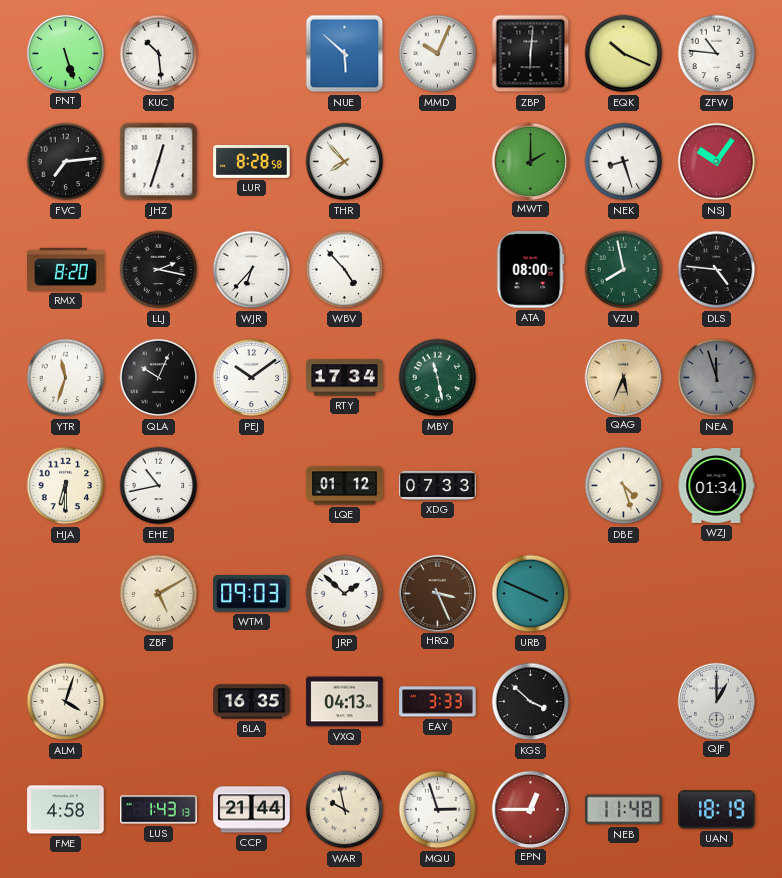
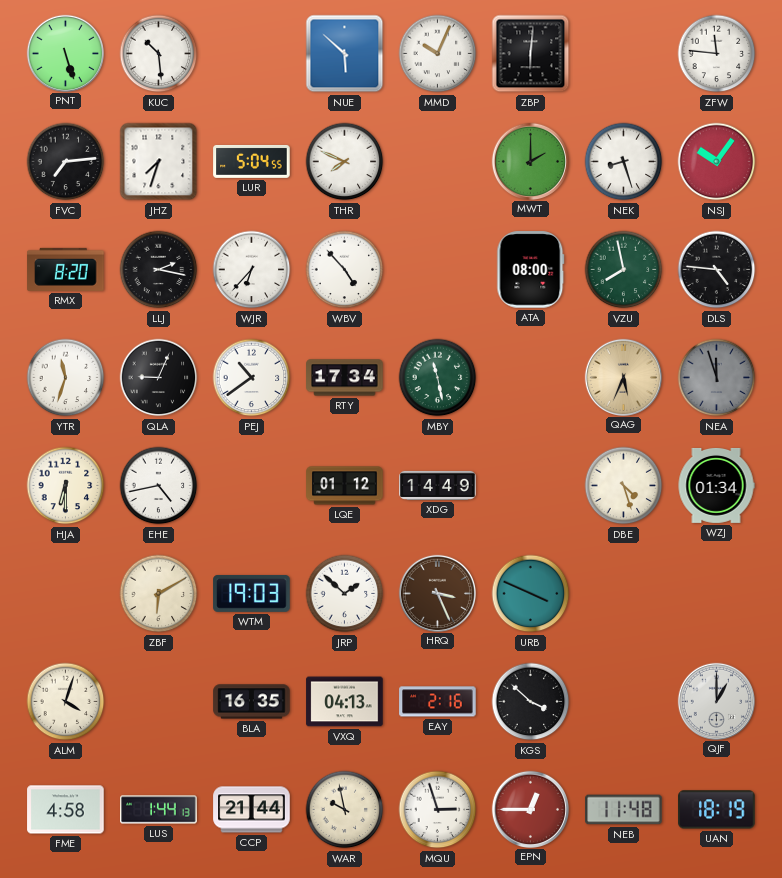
EQK: 10:19 -> none
ZFW: 10:46 -> 11:46
JHZ: 12:33 -> 7:33
LUR: 8:28 -> 5:04
THR: 7:53 -> 7:49
QLA: 10:04 -> 9:04
PEJ: 10:09 -> 10:39
EHE: 10:43 -> 4:43
XDG: 07:33 -> 14:49
ZBF: 5:10 -> 6:10
WTM: 09:03 -> 19:03
EAY: 3:33 -> 2:16
LUS: 1:43 -> 1:44
